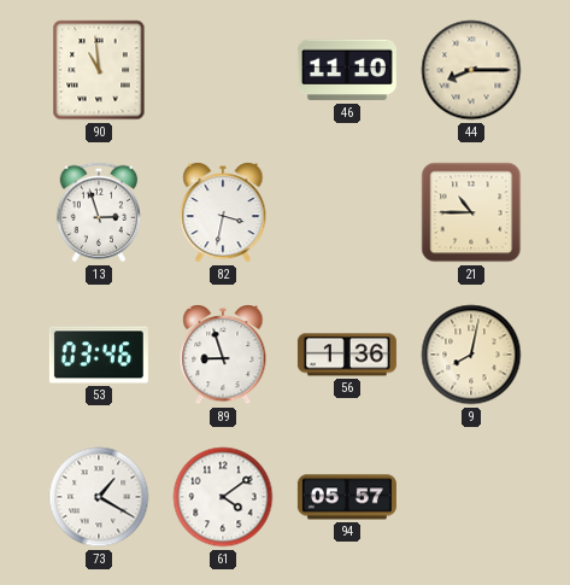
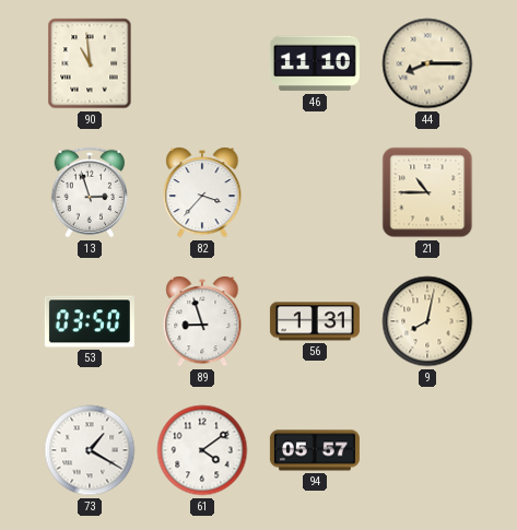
82: 3:32 -> 3:37
53: 03:46 -> 03:50
56: 1:36 -> 1:31
